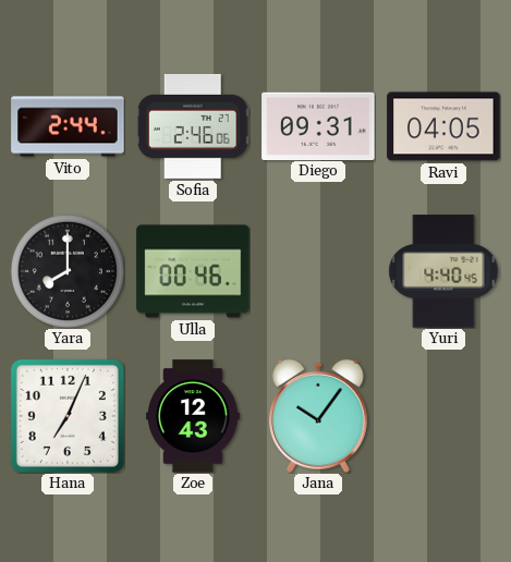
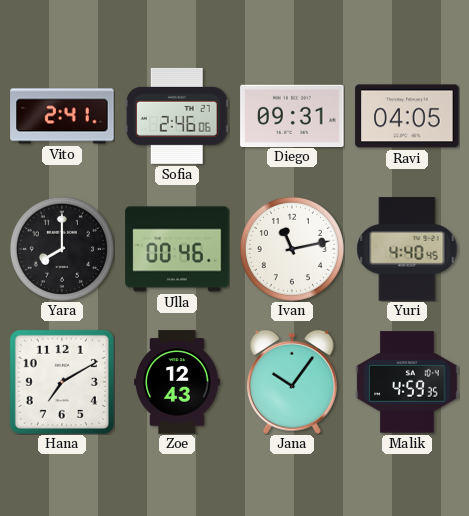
Vito: 2:44 -> 2:41
Ivan: none -> 11:13
Hana: 7:04 -> 7:10
Malik: none -> 4:59
